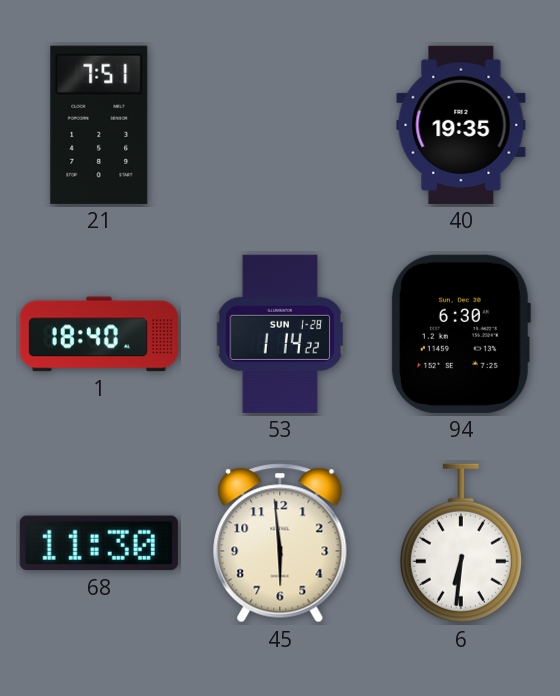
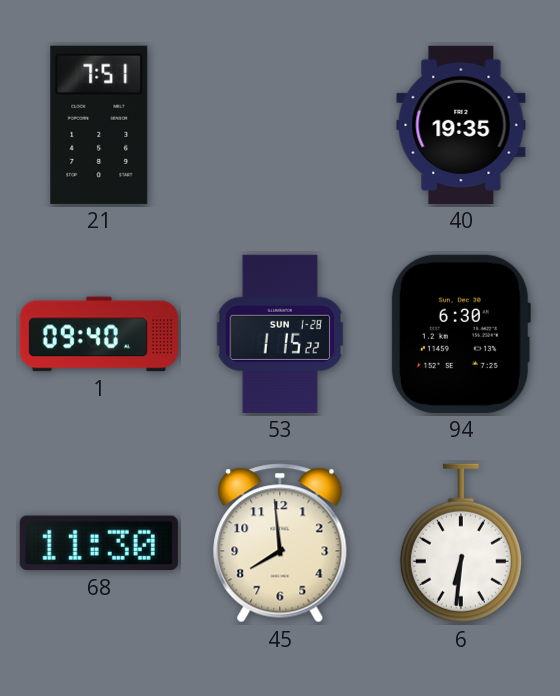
1: 18:40 -> 09:40
53: 1:14 -> 1:15
45: 5:59 -> 7:59
